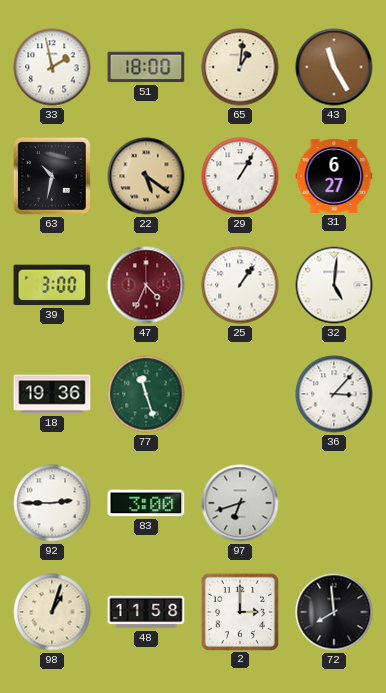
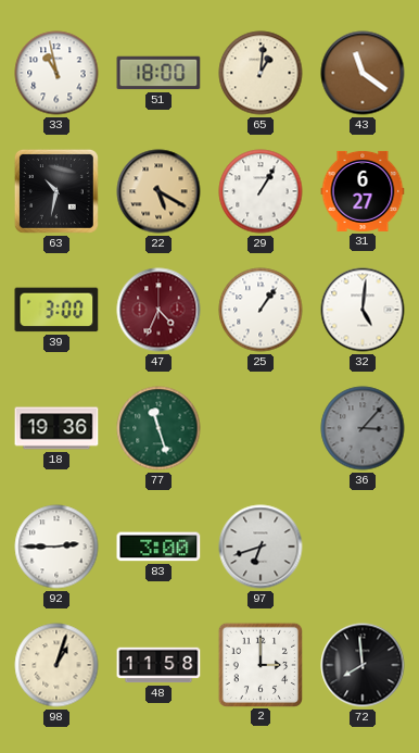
33: 1:58 -> 10:58
43: 11:25 -> 11:21
22: 5:21 -> 5:20
36 dial: white -> grey
